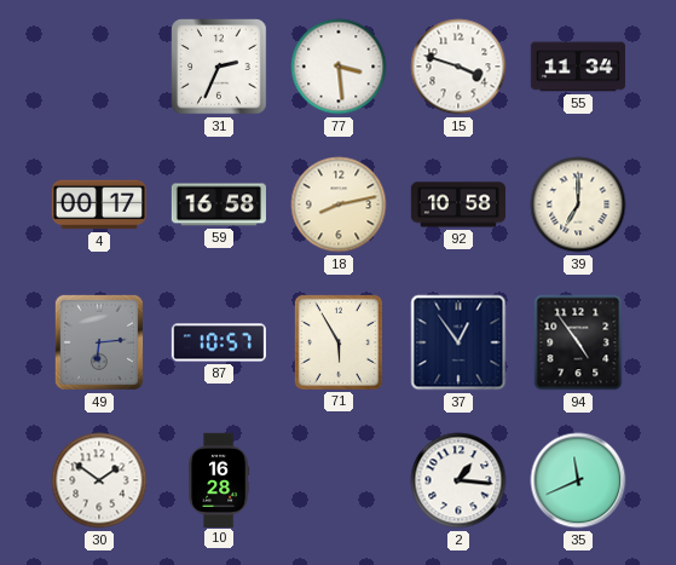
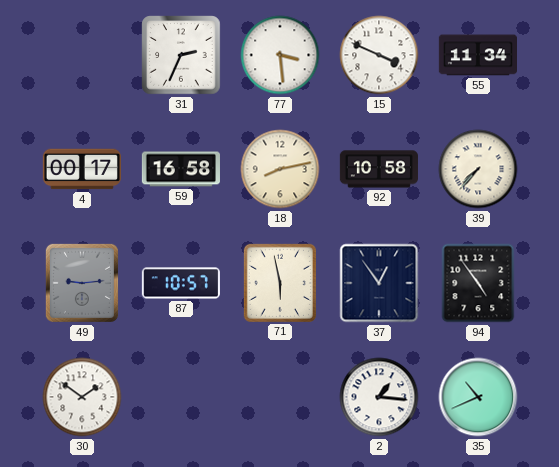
15: 3:48 -> 3:49
39: 7:00 -> 7:37
49: 6:14 -> 9:14
71: 5:55 -> 5:58
10: 16:28 -> none
35: 11:41 -> 10:41
